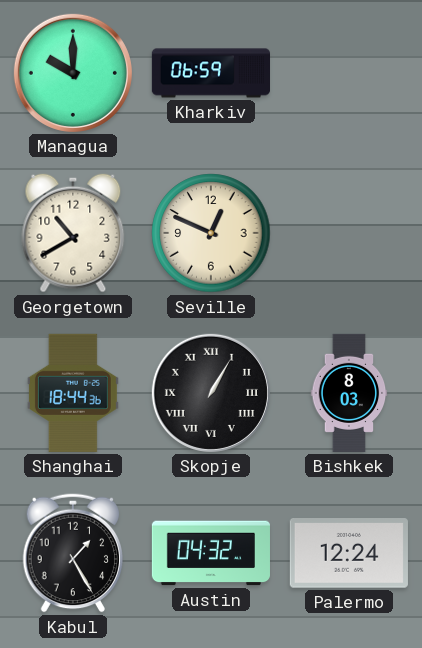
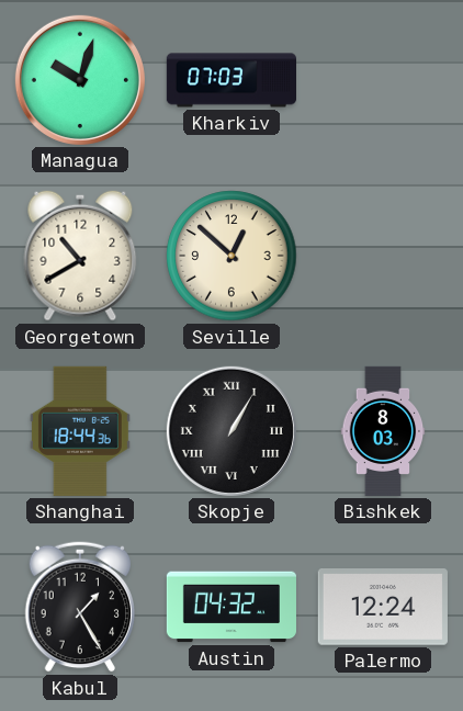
Managua: 10:00 -> 10:03
Kharkiv: 06:59 -> 07:03
Seville: 12:49 -> 12:52
